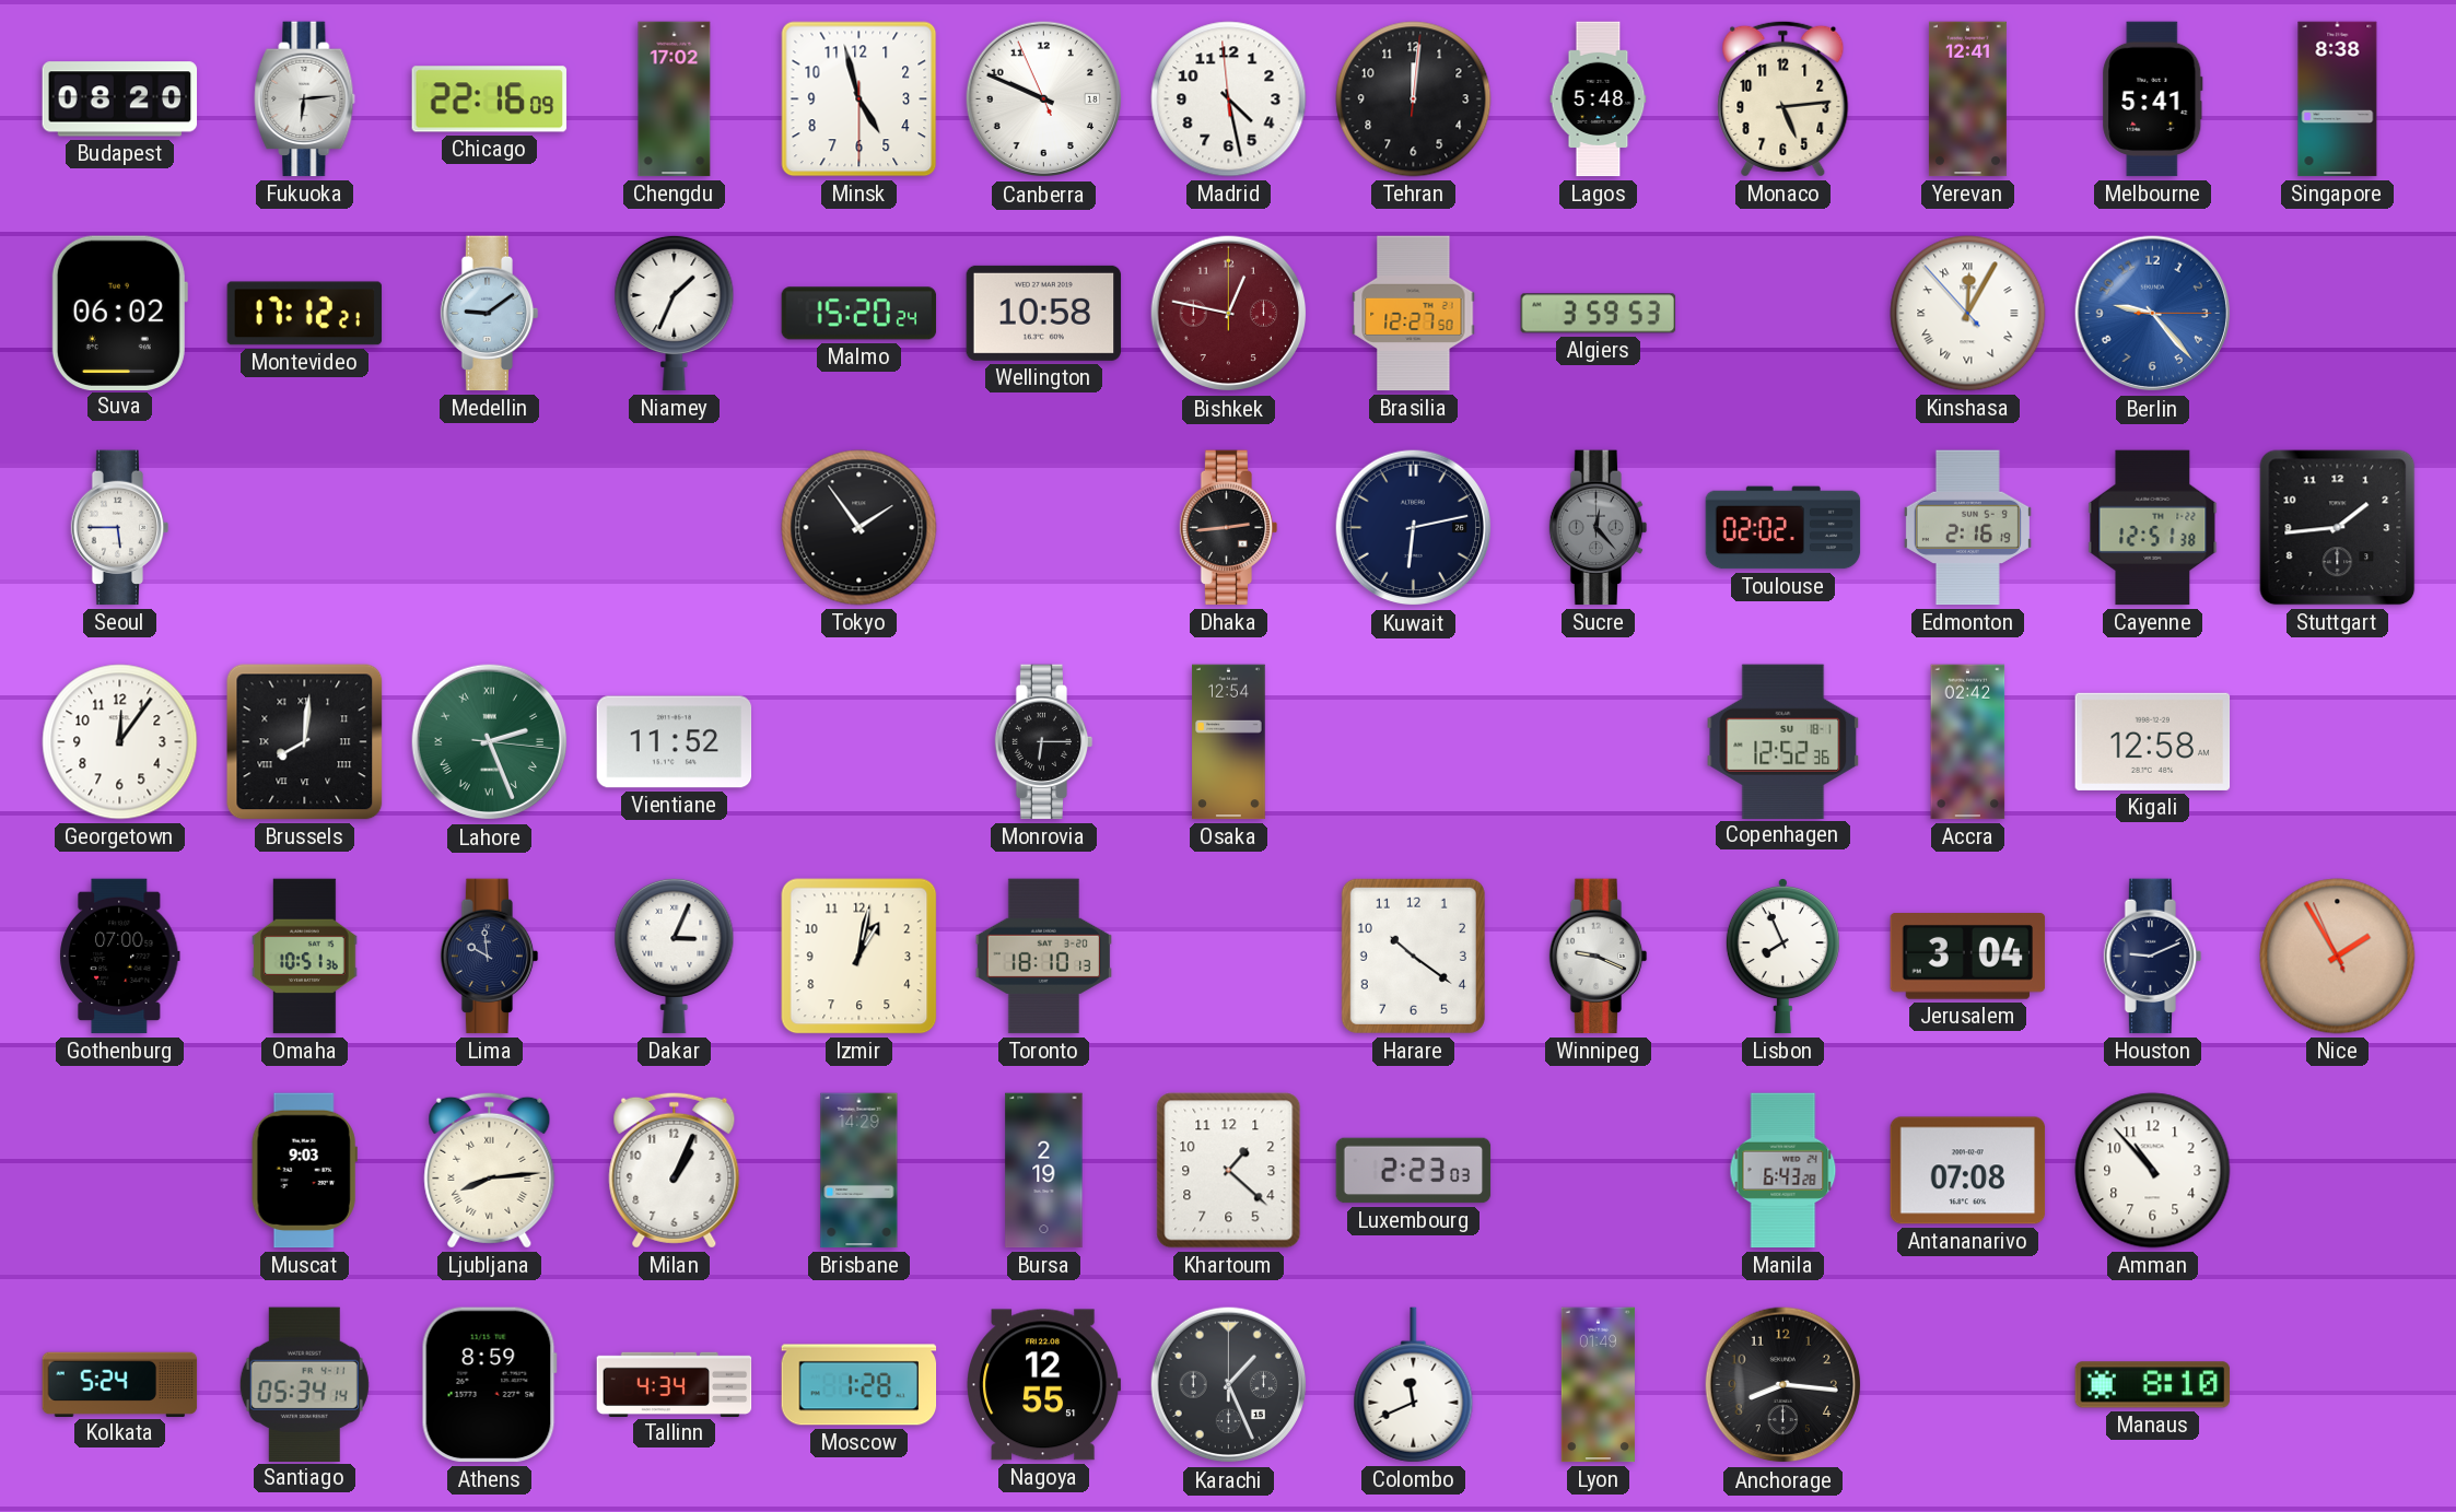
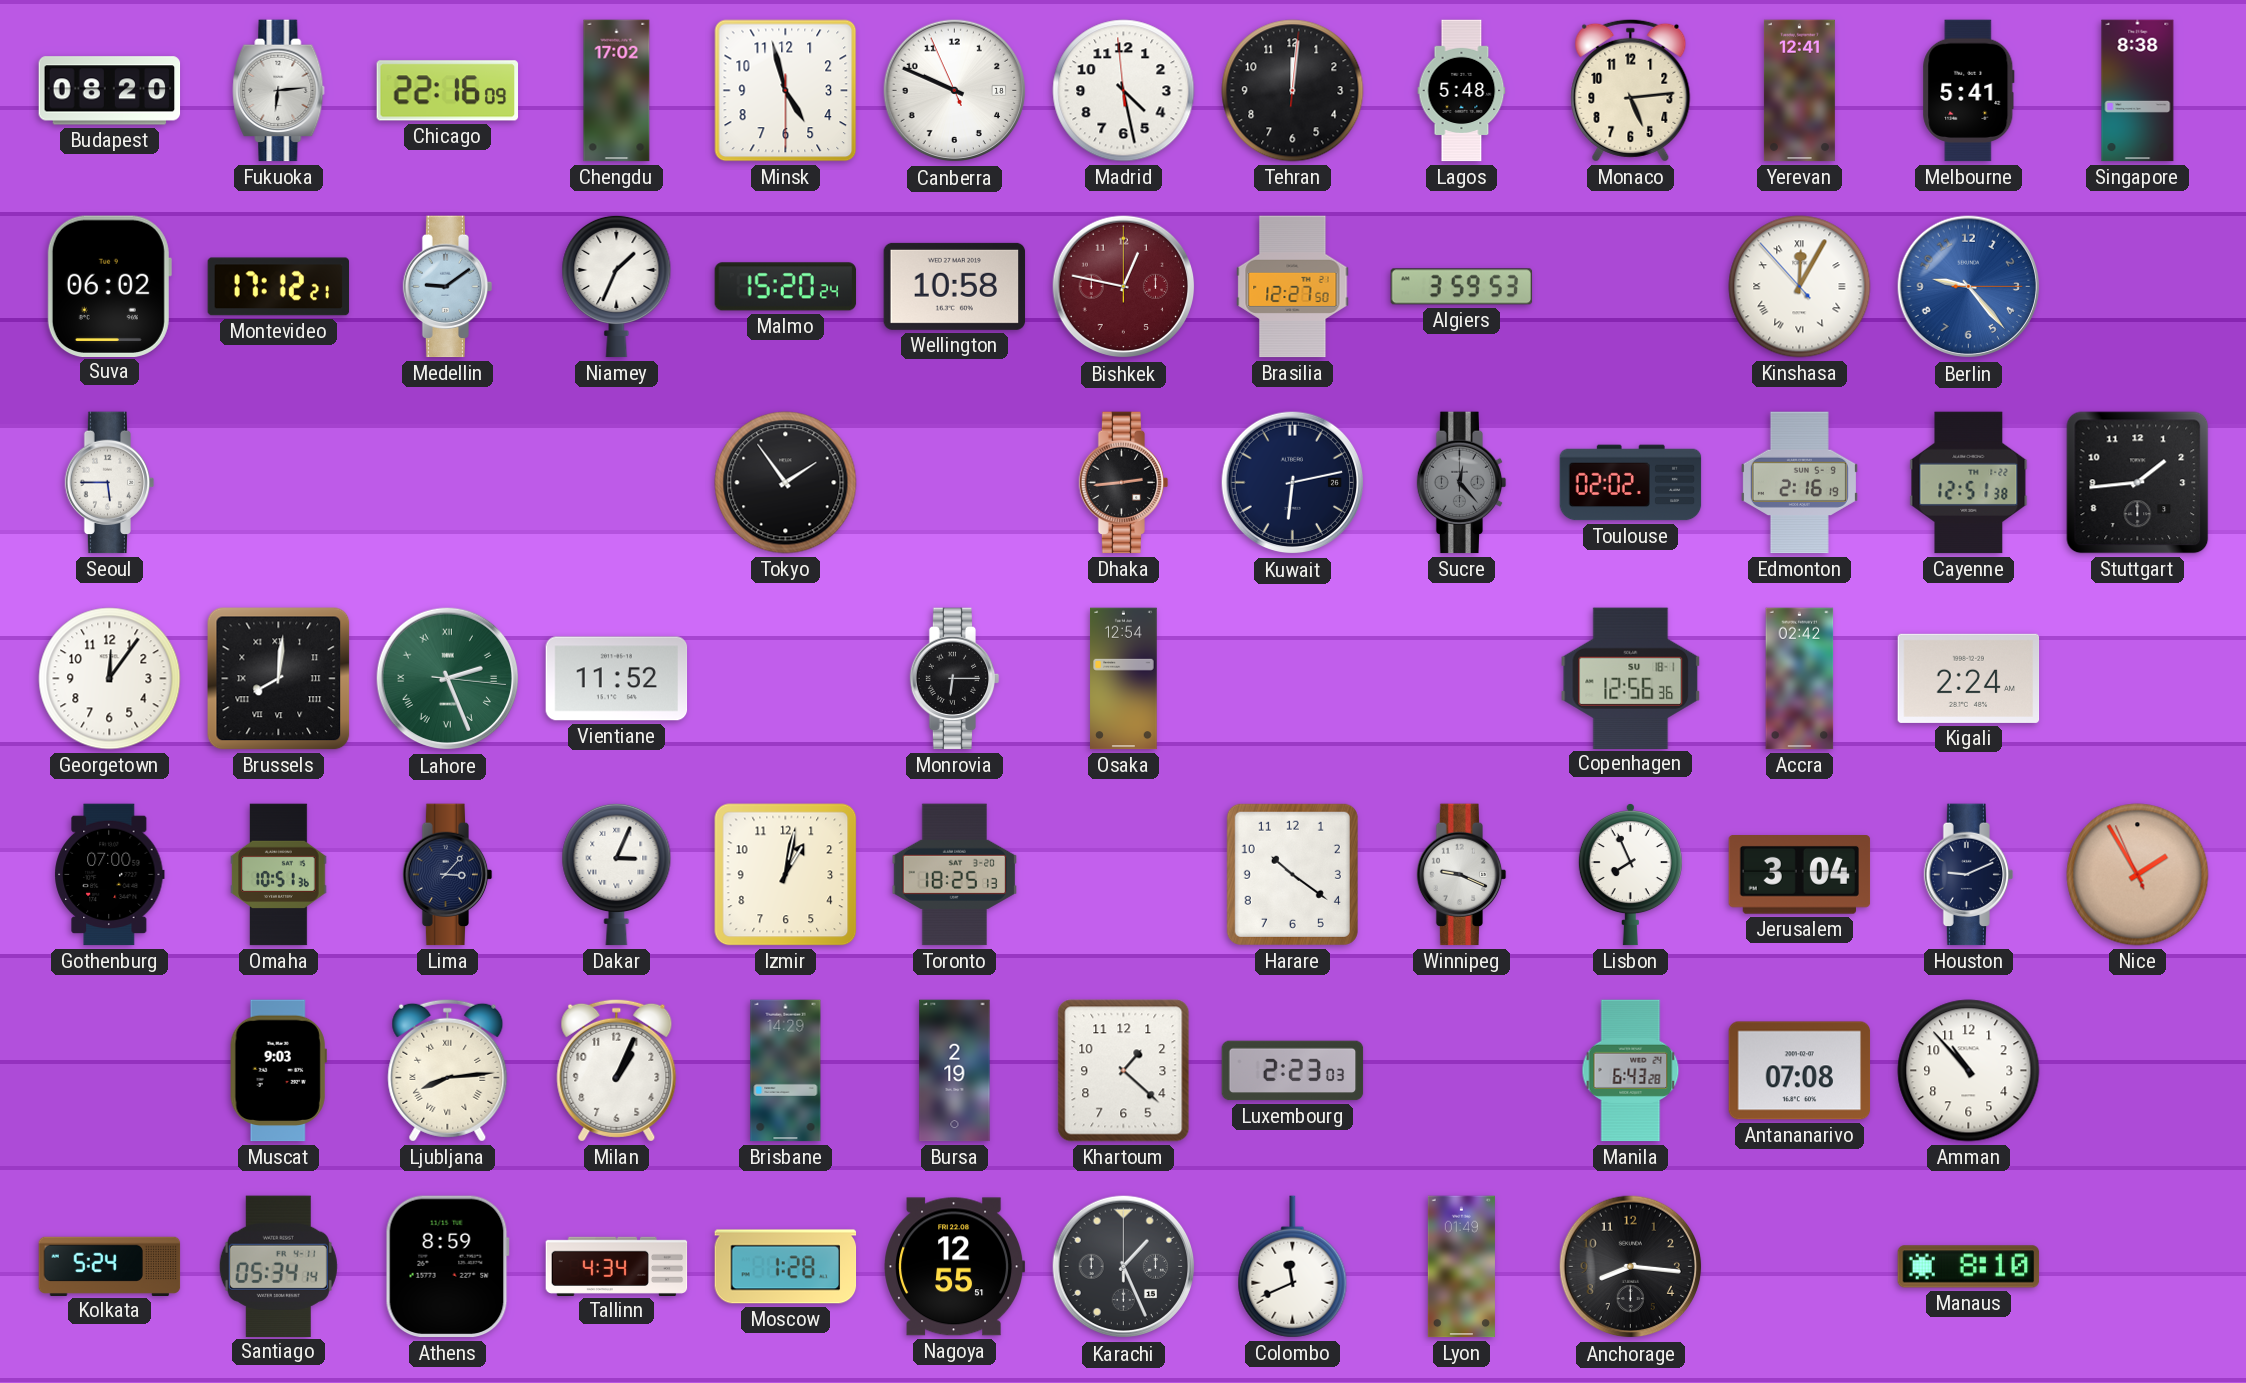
Copenhagen: 12:52 -> 12:56
Kigali: 12:58 -> 2:24
Lima: 9:59 -> 3:07
Toronto: 18:10 -> 18:25
